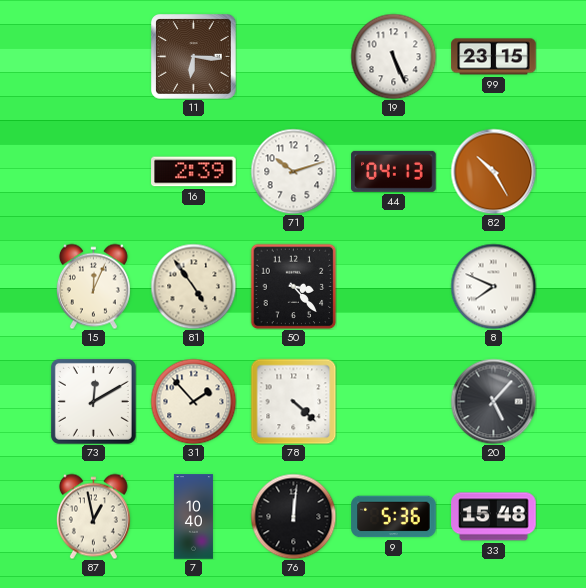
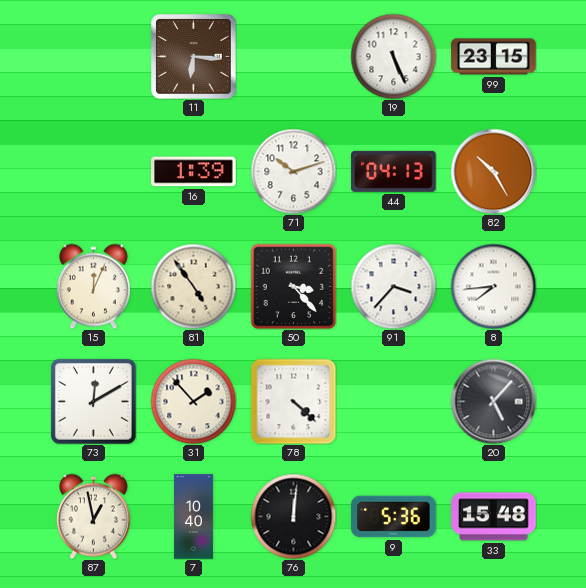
16: 2:39 -> 1:39
91: none -> 3:37
8: 7:49 -> 7:44
